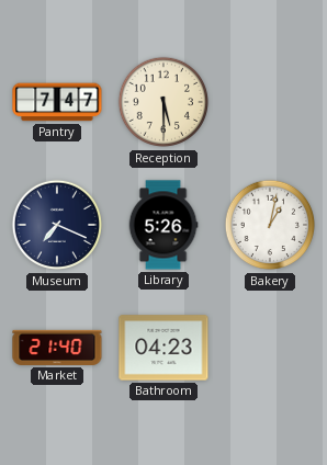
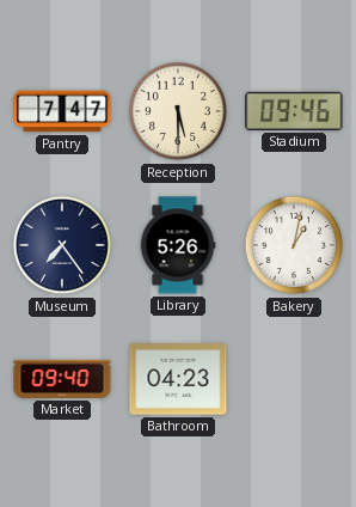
Stadium: none -> 09:46
Museum: 7:19 -> 7:24
Market: 21:40 -> 09:40
